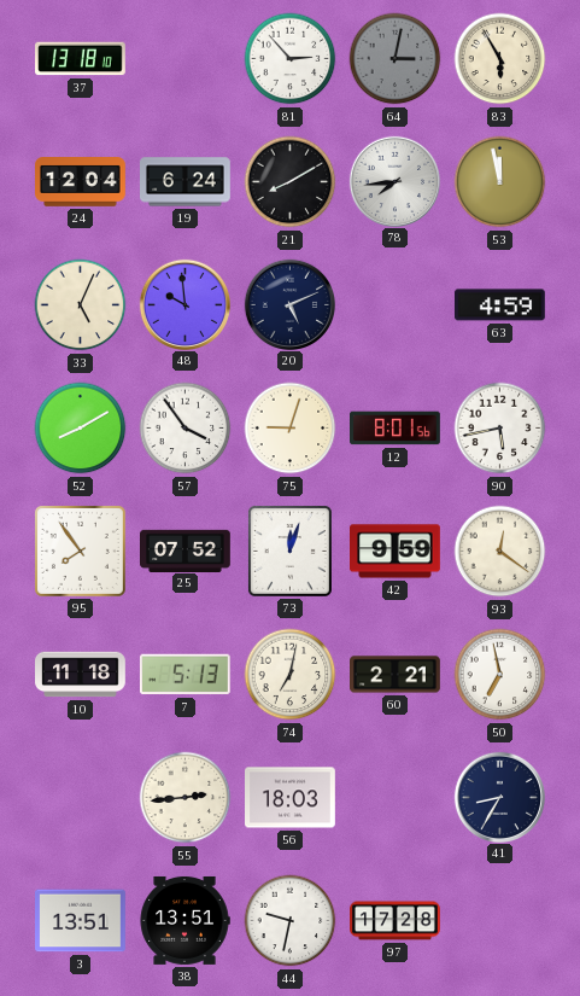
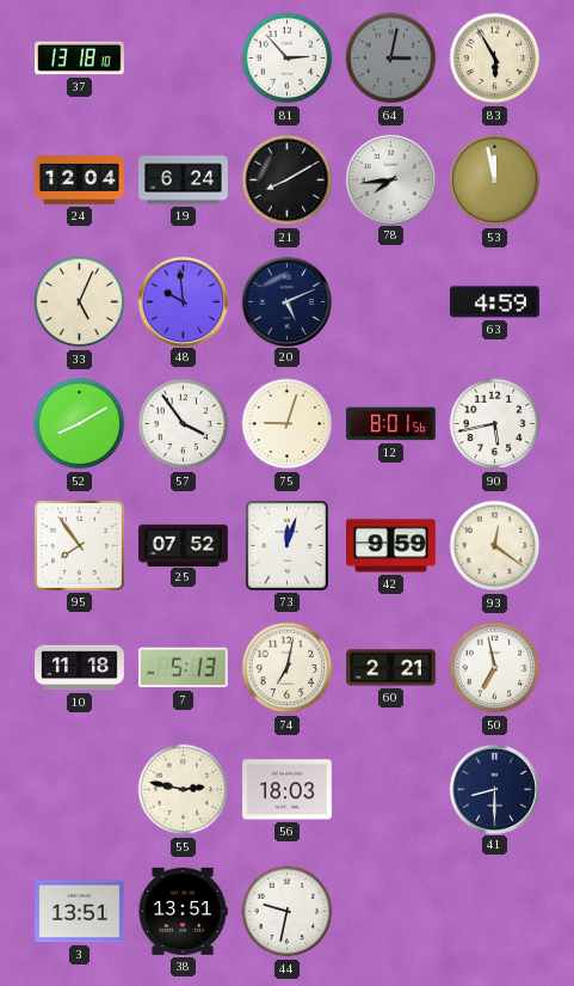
55: 2:44 -> 2:47
41: 8:35 -> 8:30
97: 17:28 -> none
